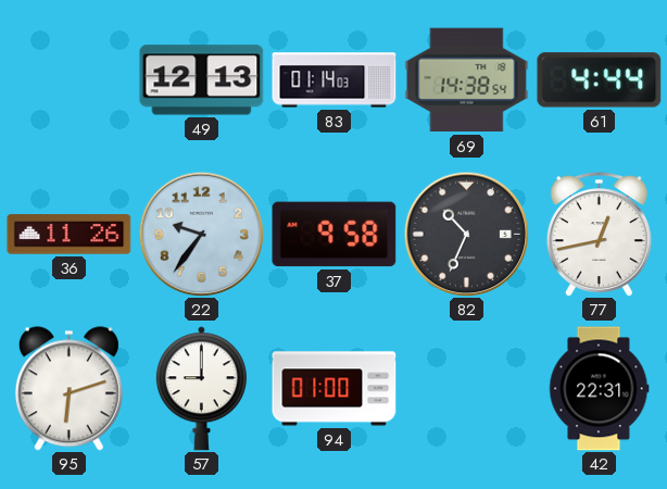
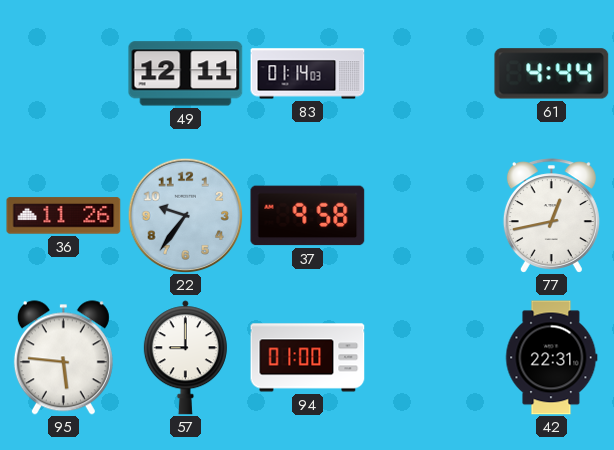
49: 12:13 -> 12:11
69: 14:38 -> none
82: 10:34 -> none
95: 6:12 -> 5:46
